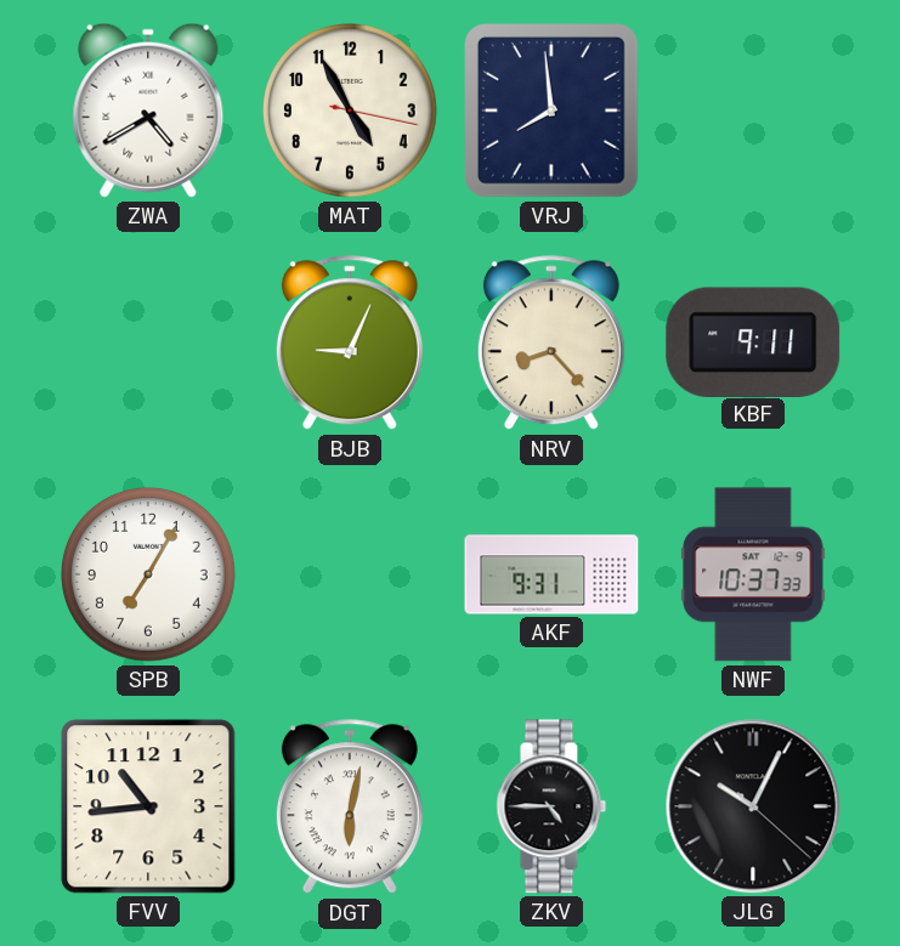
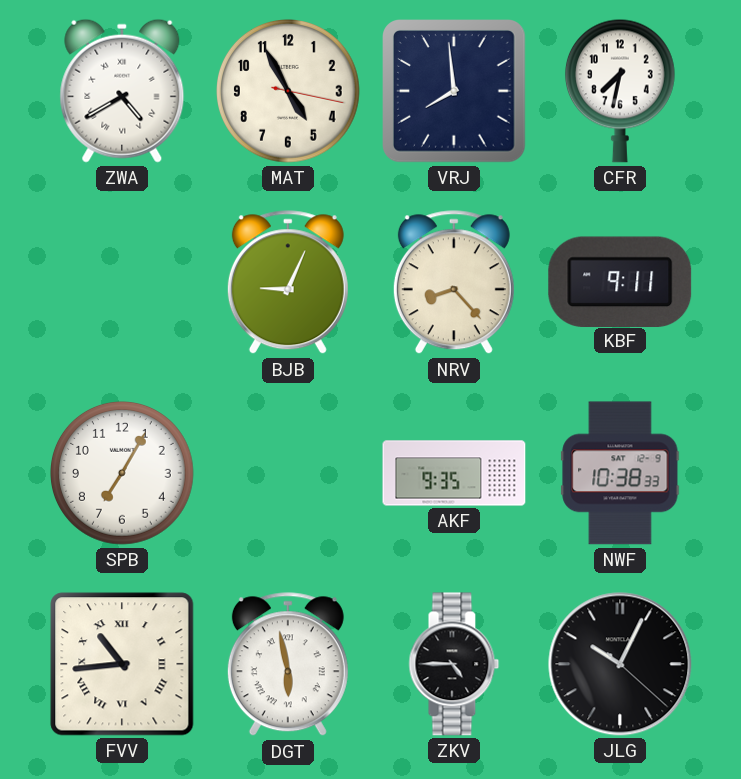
CFR: none -> 7:32
AKF: 9:31 -> 9:35
NWF: 10:37 -> 10:38
FVV numerals: Arabic -> Roman
DGT: 6:02 -> 5:58
